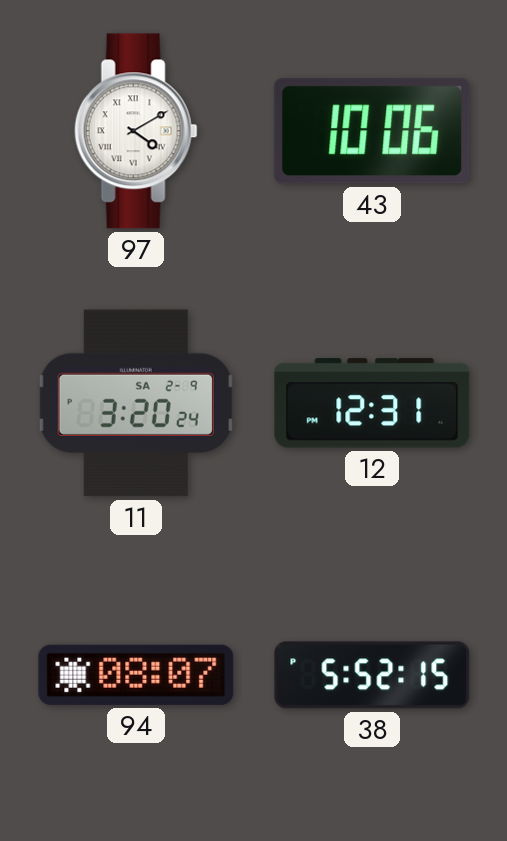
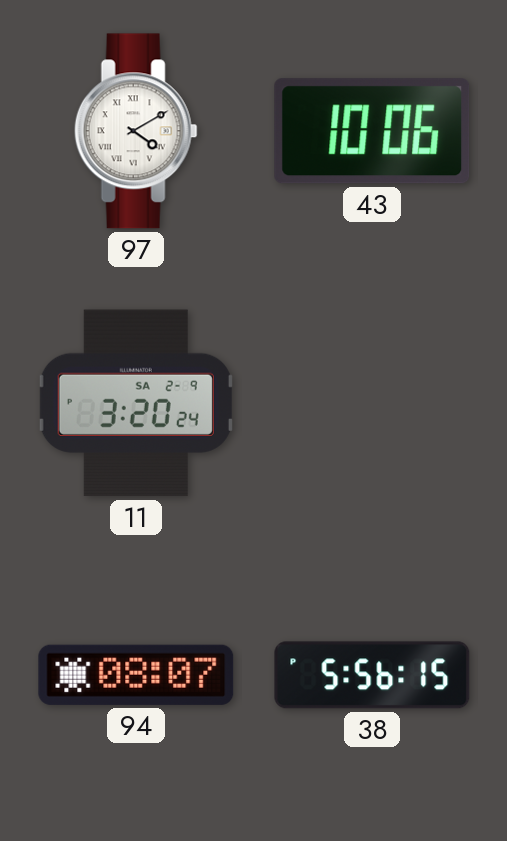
12: 12:31 -> none
38: 5:52 -> 5:56
